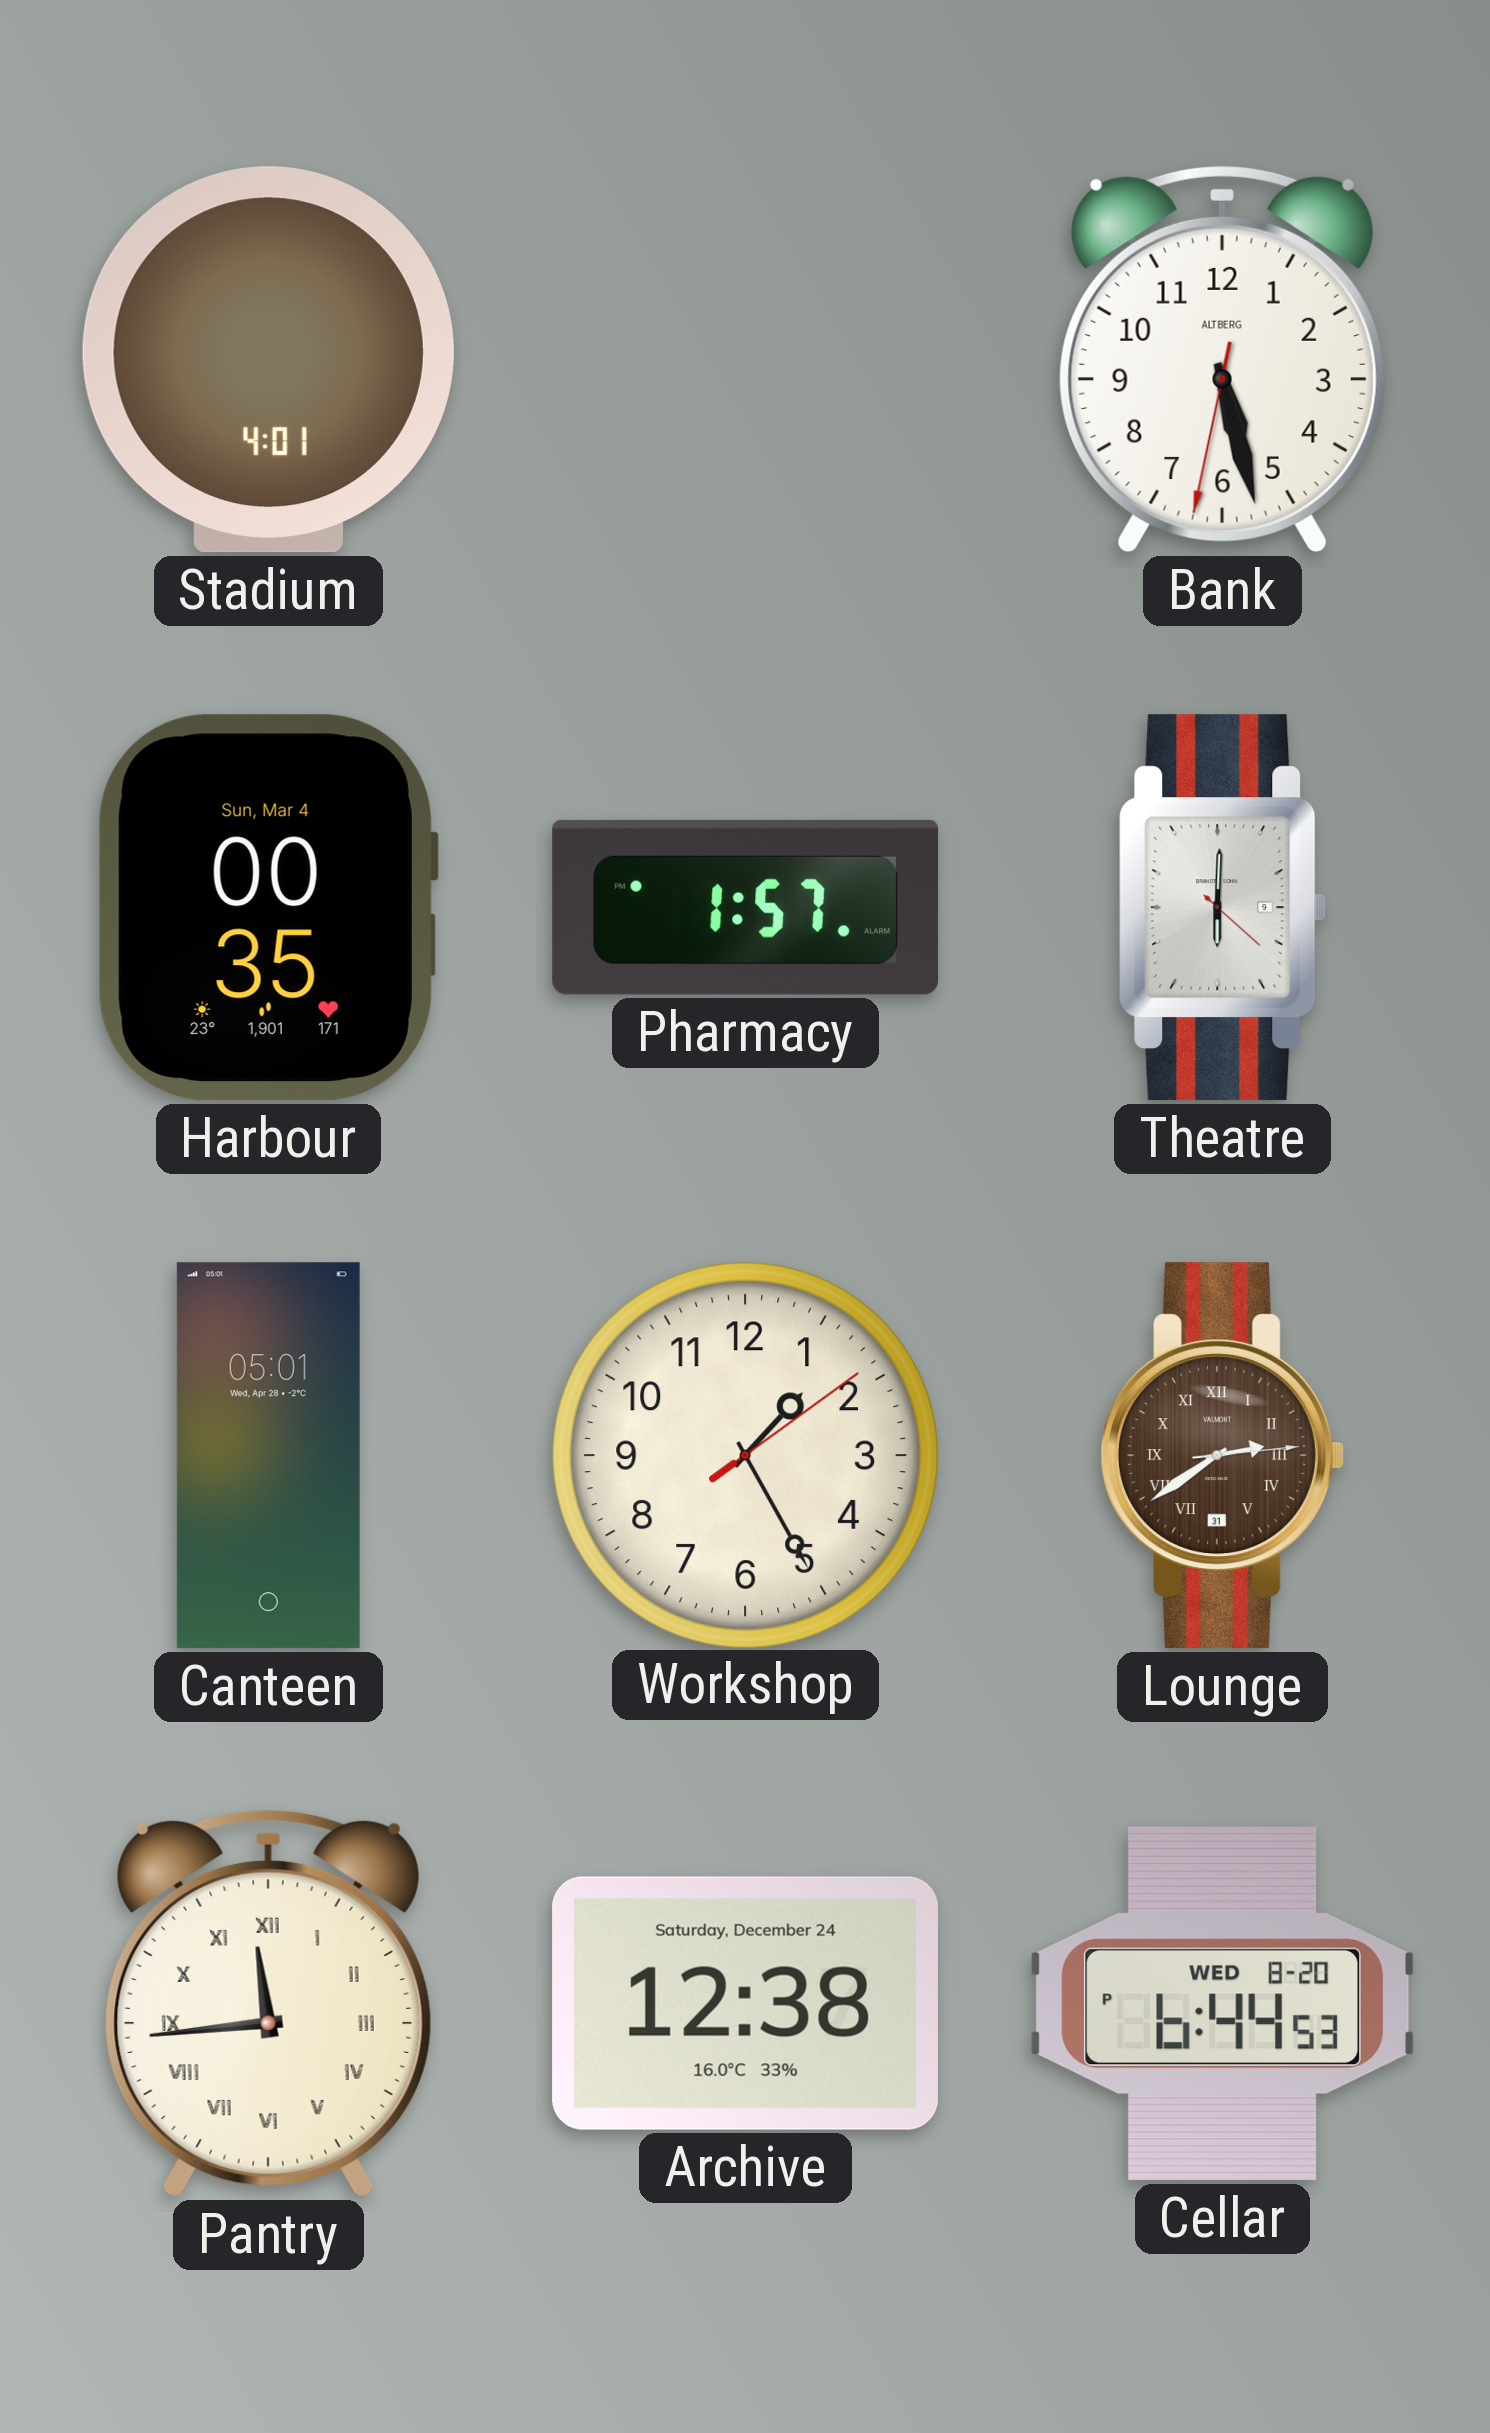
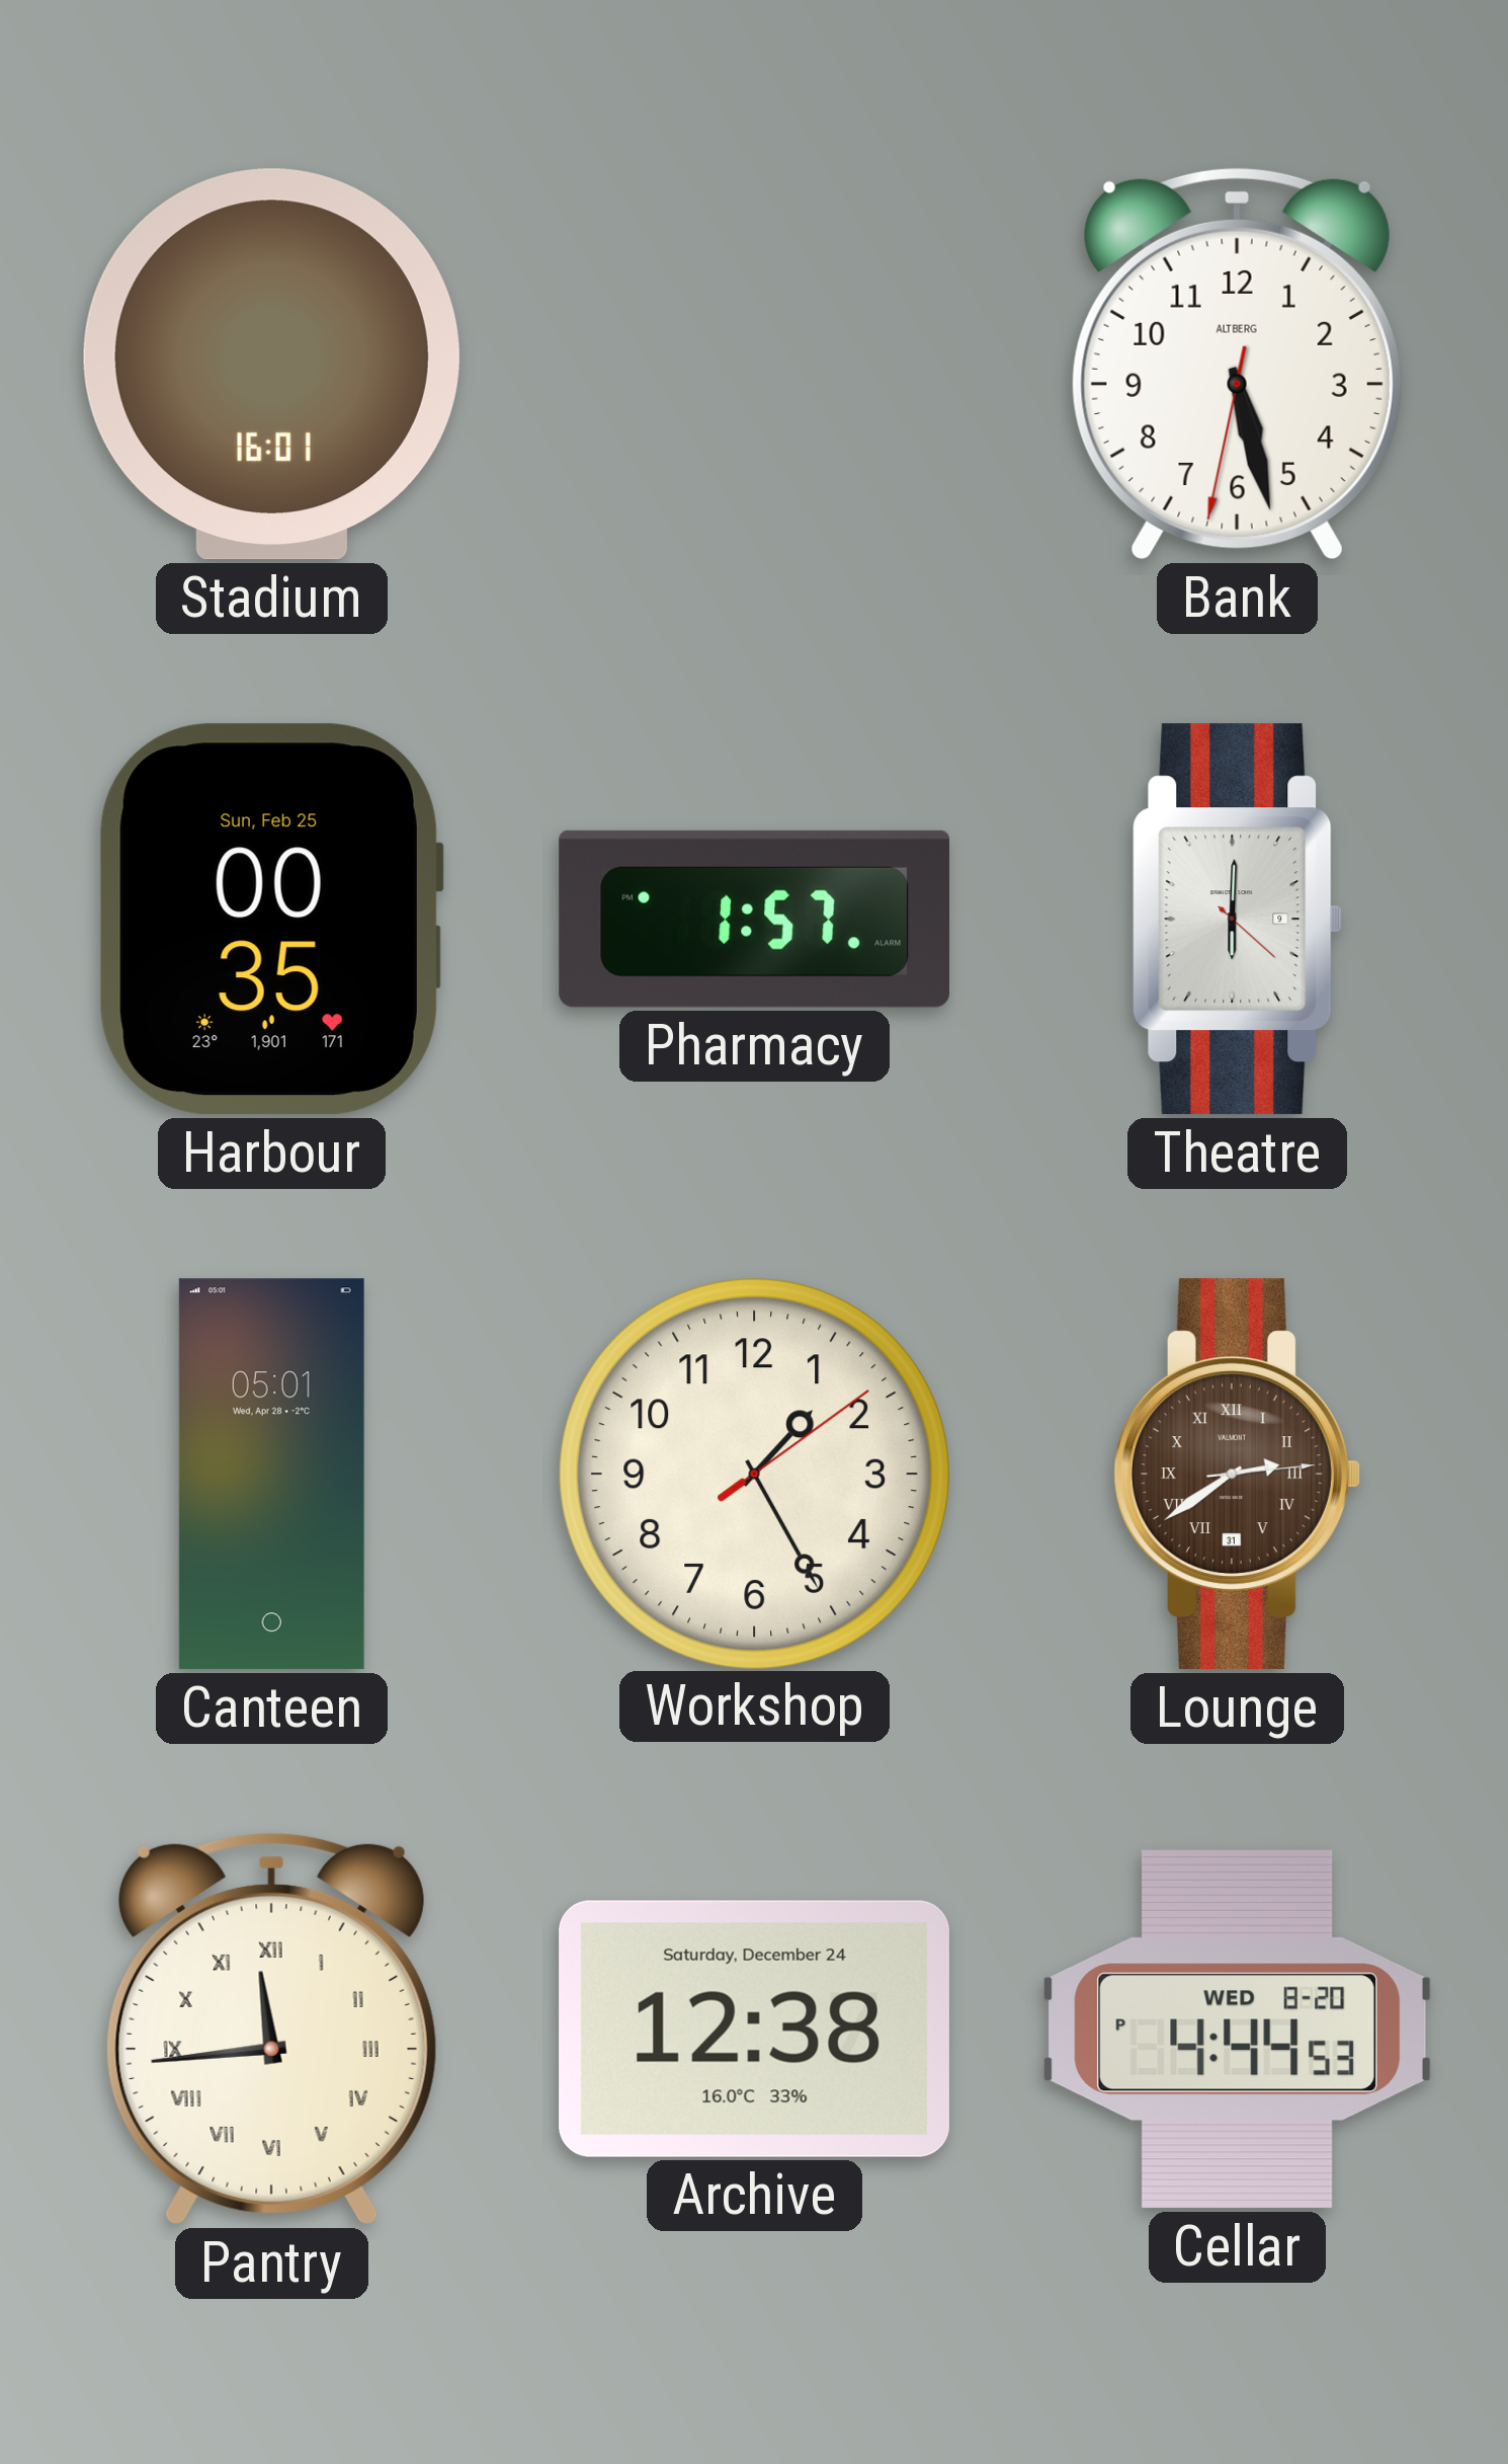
Stadium: 4:01 -> 16:01
Harbour date: Sun, Mar 4 -> Sun, Feb 25
Cellar: 6:44 -> 4:44
